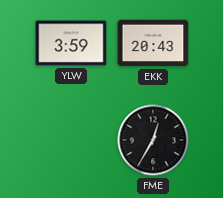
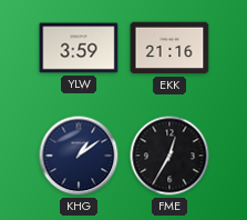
EKK: 20:43 -> 21:16
KHG: none -> 1:09
